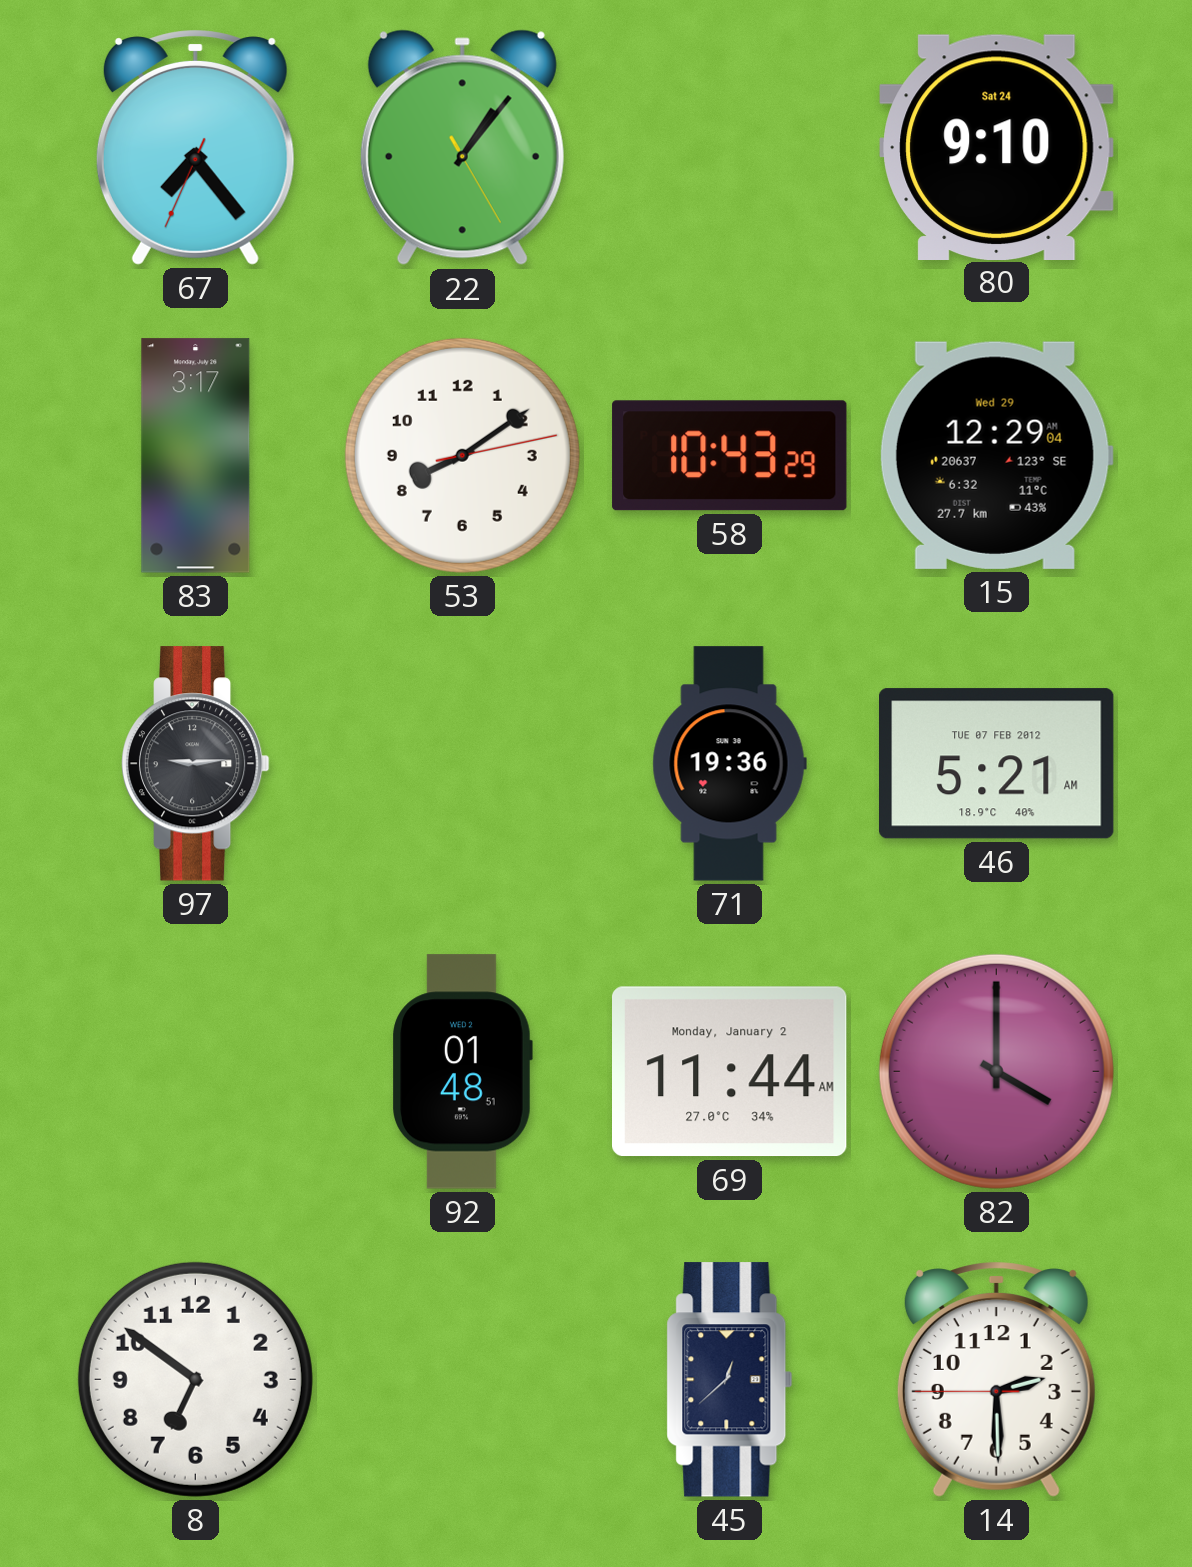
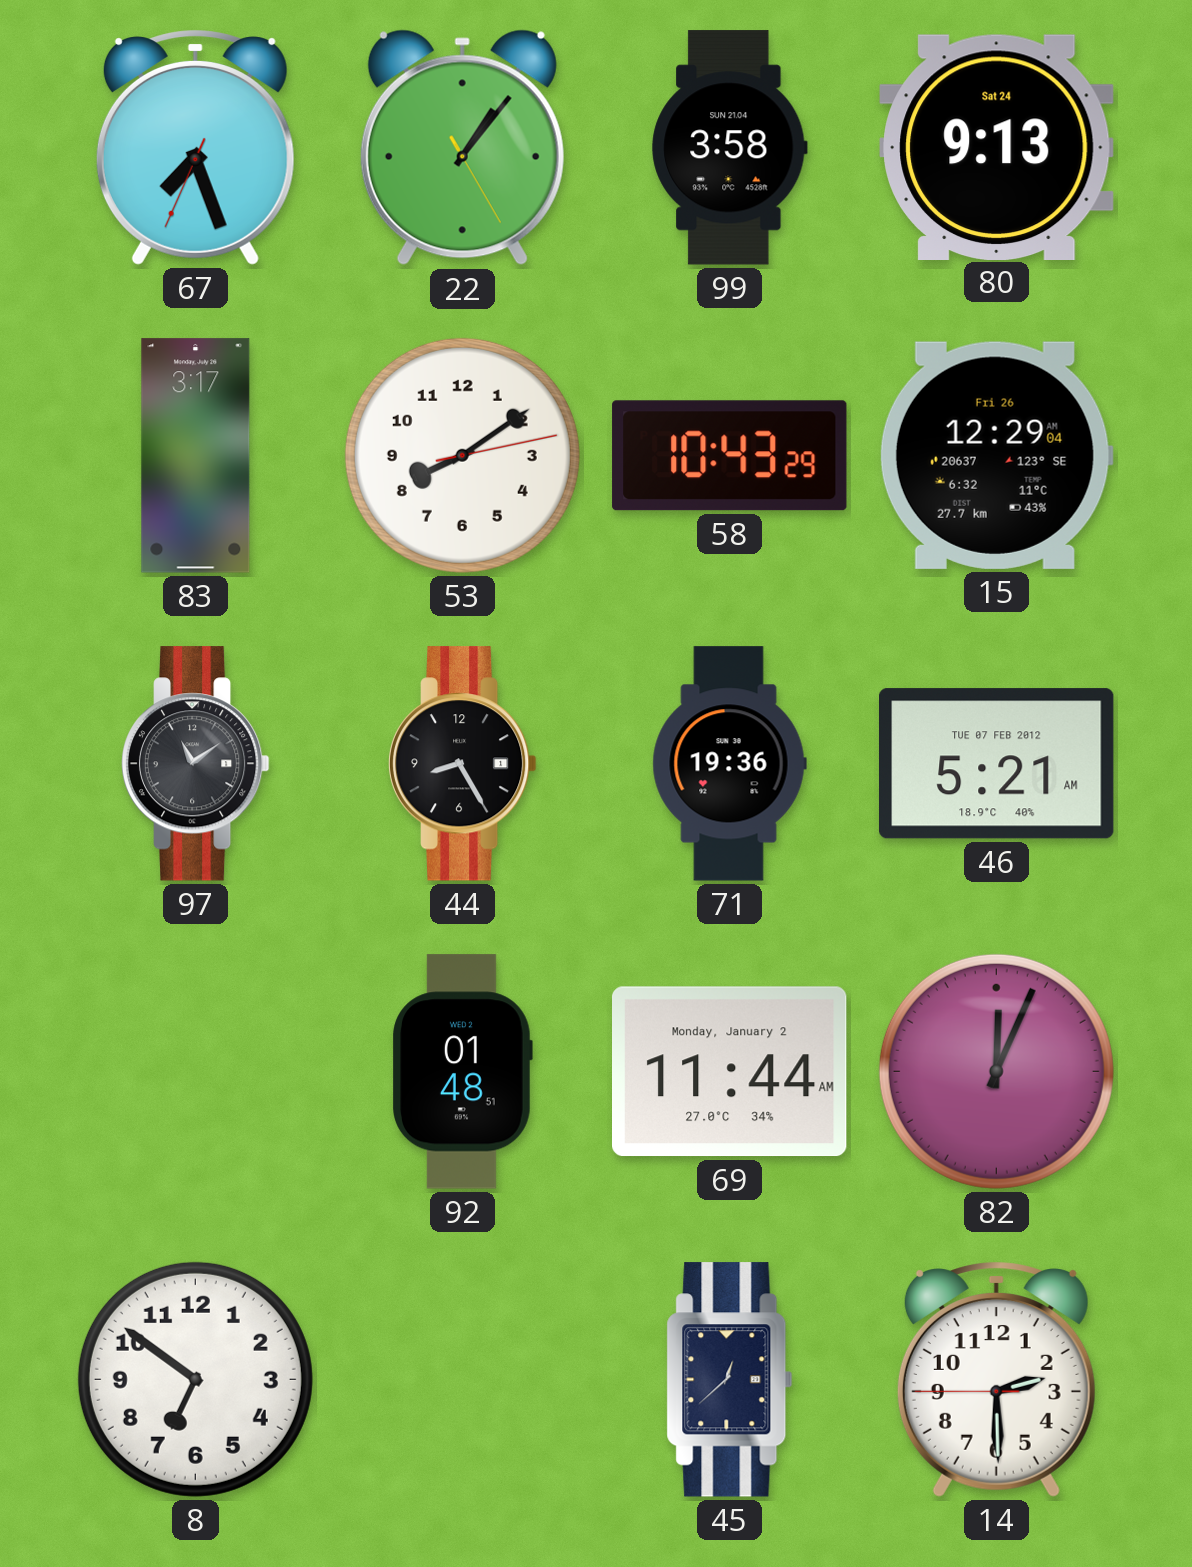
67: 7:23 -> 7:26
99: none -> 3:58
80: 9:10 -> 9:13
15 date: Wed 29 -> Fri 26
97: 9:14 -> 11:09
44: none -> 8:25
82: 4:00 -> 12:04
